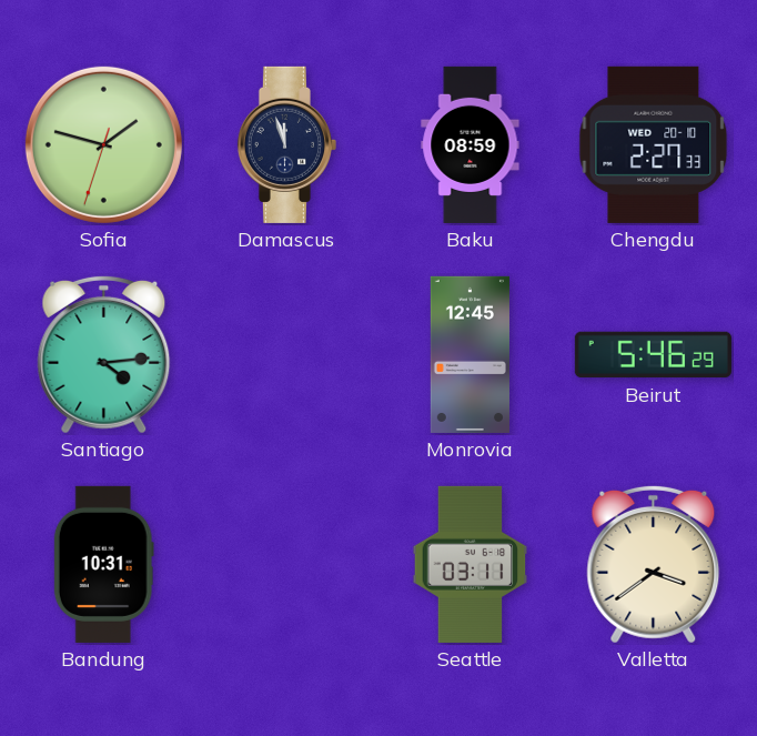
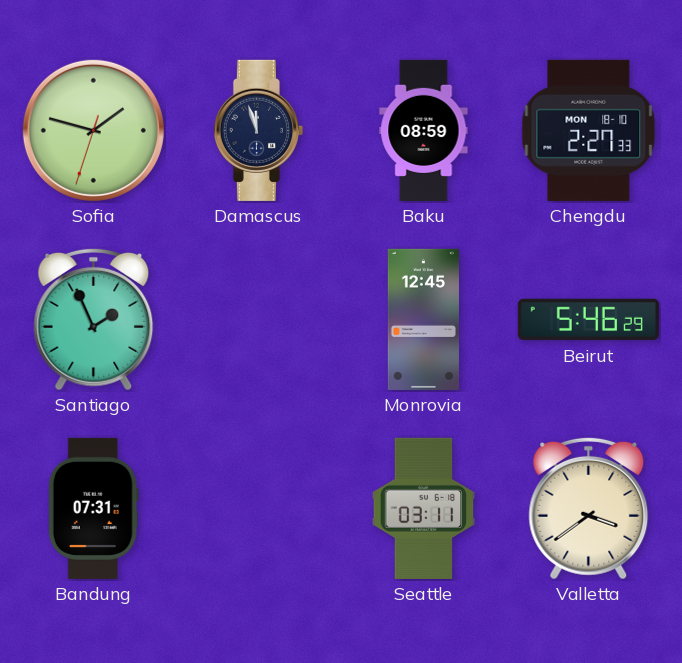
Chengdu date: WED 20-10 -> MON 18-10
Santiago: 4:14 -> 1:56
Bandung: 10:31 -> 07:31
